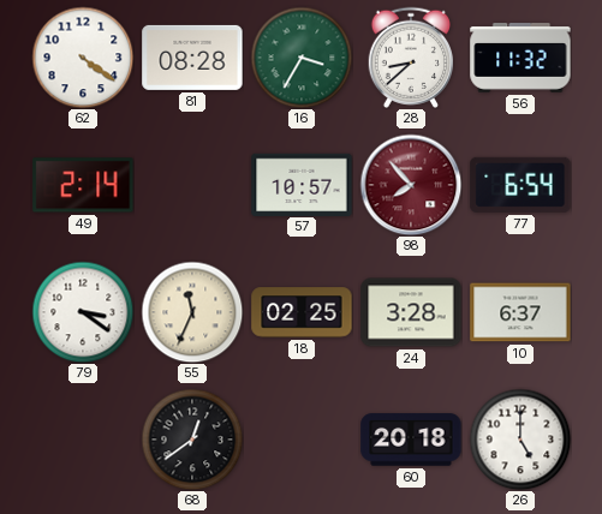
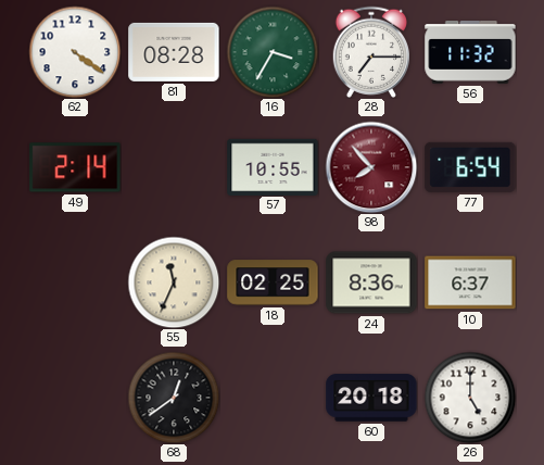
28: 8:38 -> 7:15
57: 10:57 -> 10:55
79: 3:21 -> none
24: 3:28 -> 8:36
